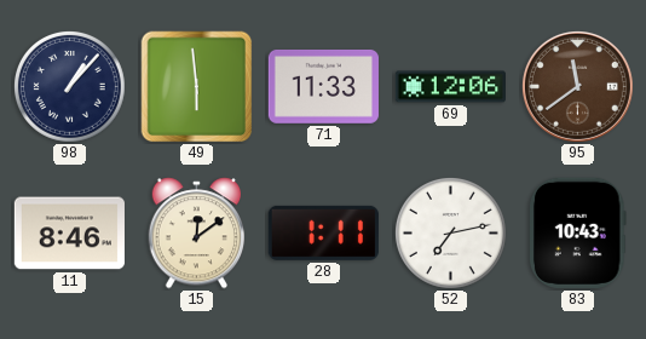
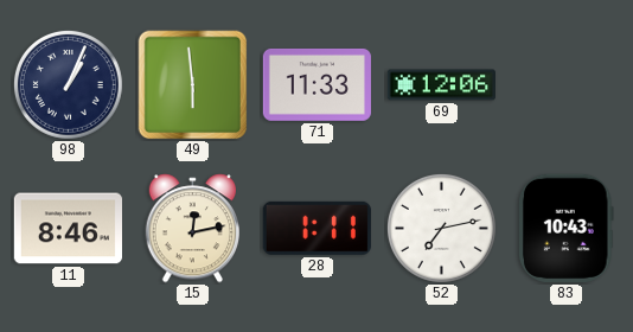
98: 1:07 -> 1:04
95: 11:39 -> none
15: 12:09 -> 12:13
